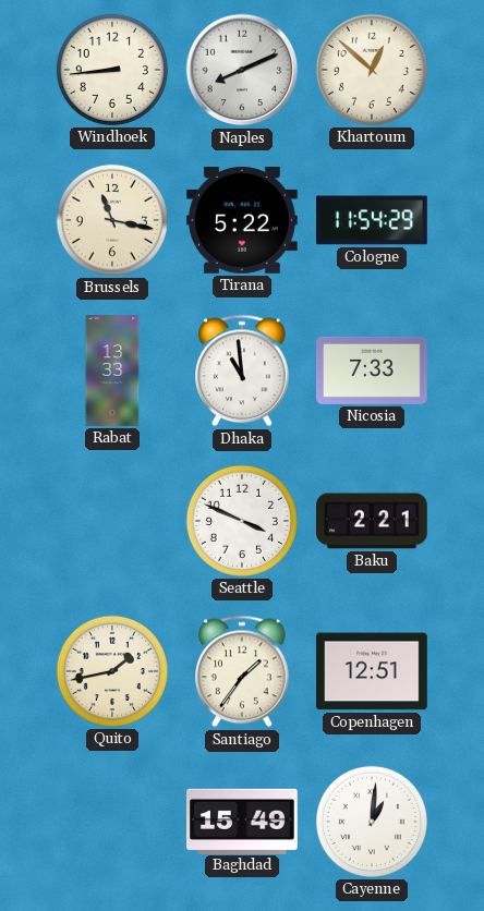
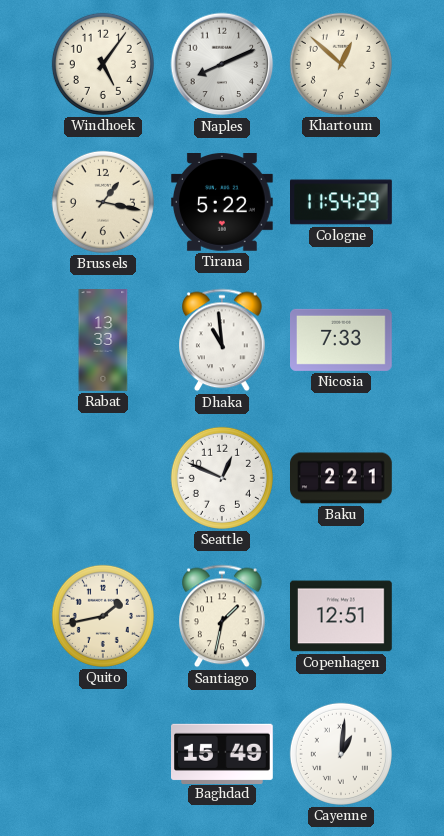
Windhoek: 8:44 -> 5:06
Brussels: 11:17 -> 1:17
Seattle: 3:49 -> 12:49
Santiago: 1:36 -> 1:32
